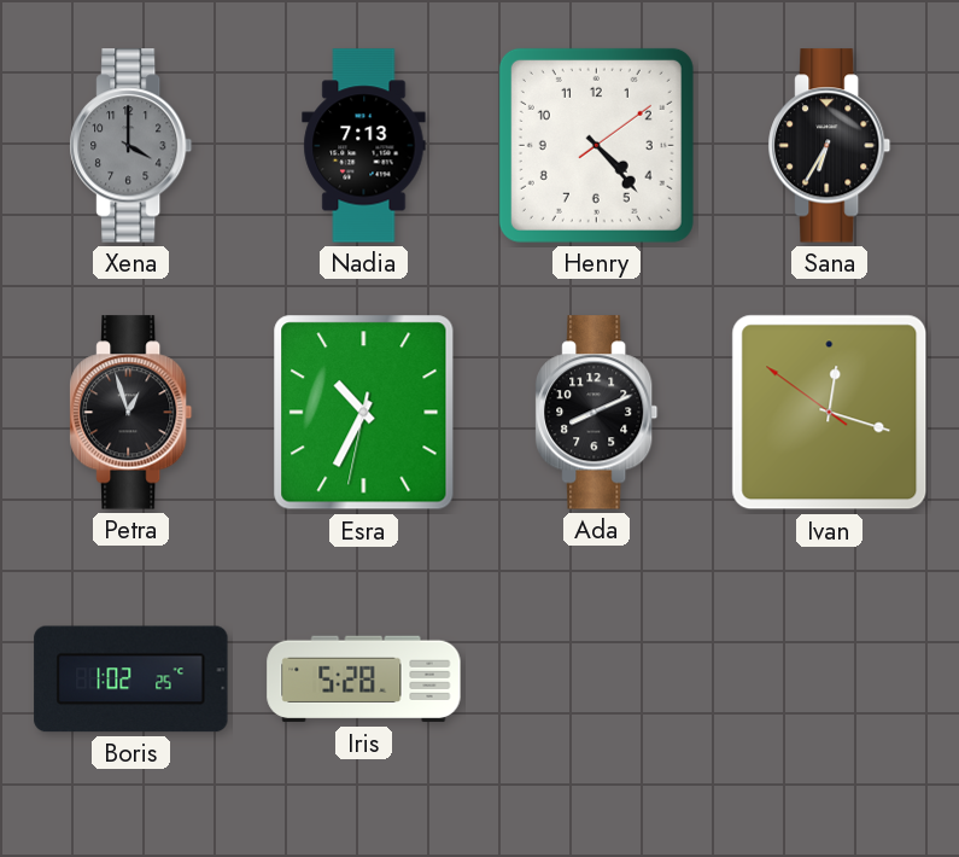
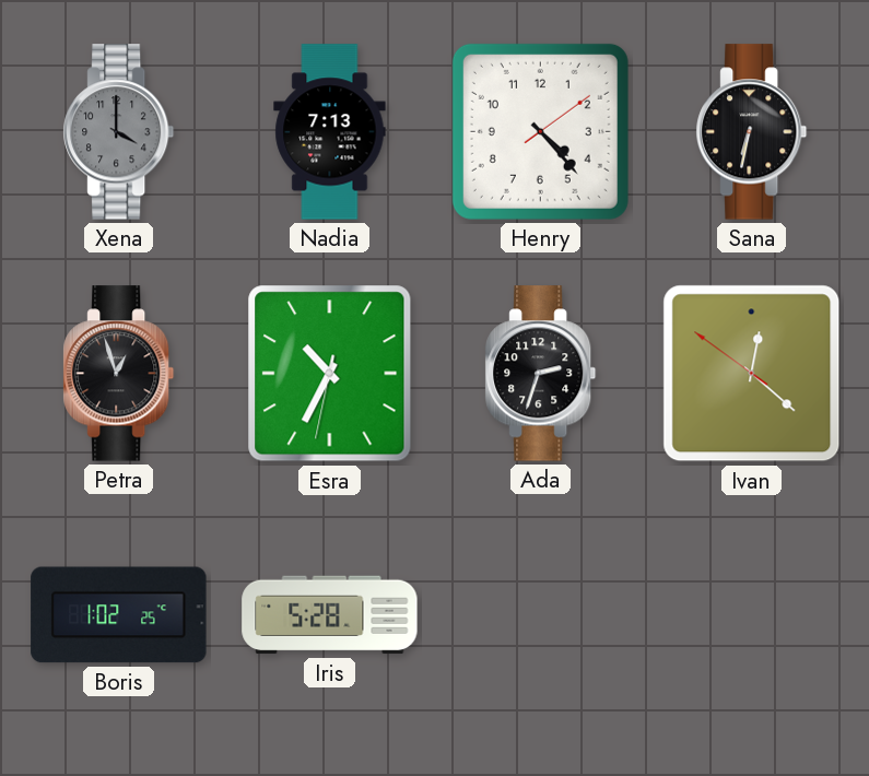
Sana: 6:35 -> 6:32
Ada: 8:11 -> 2:33
Ivan: 12:17 -> 12:21
